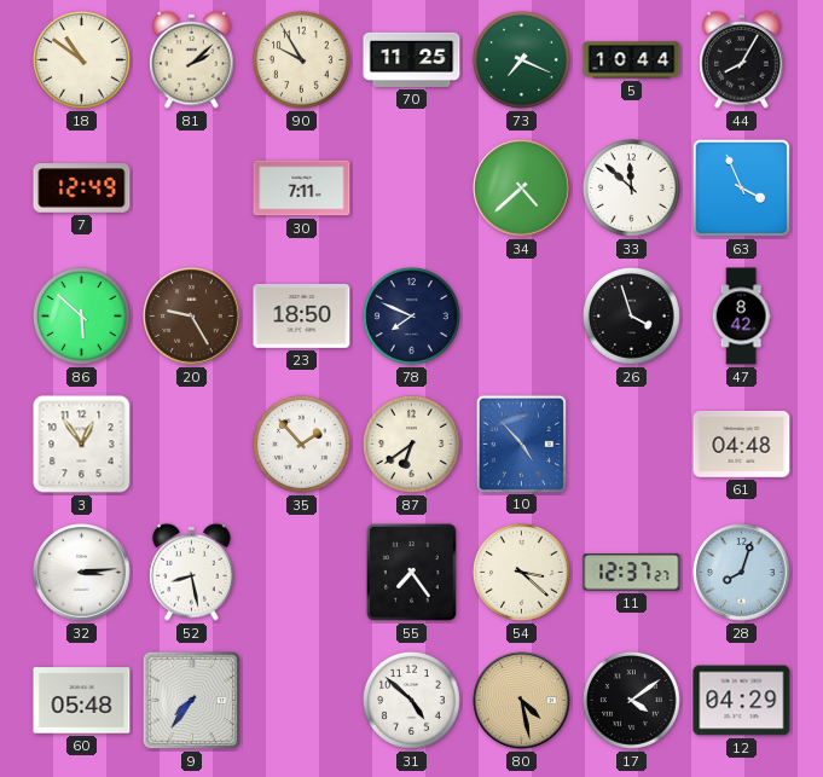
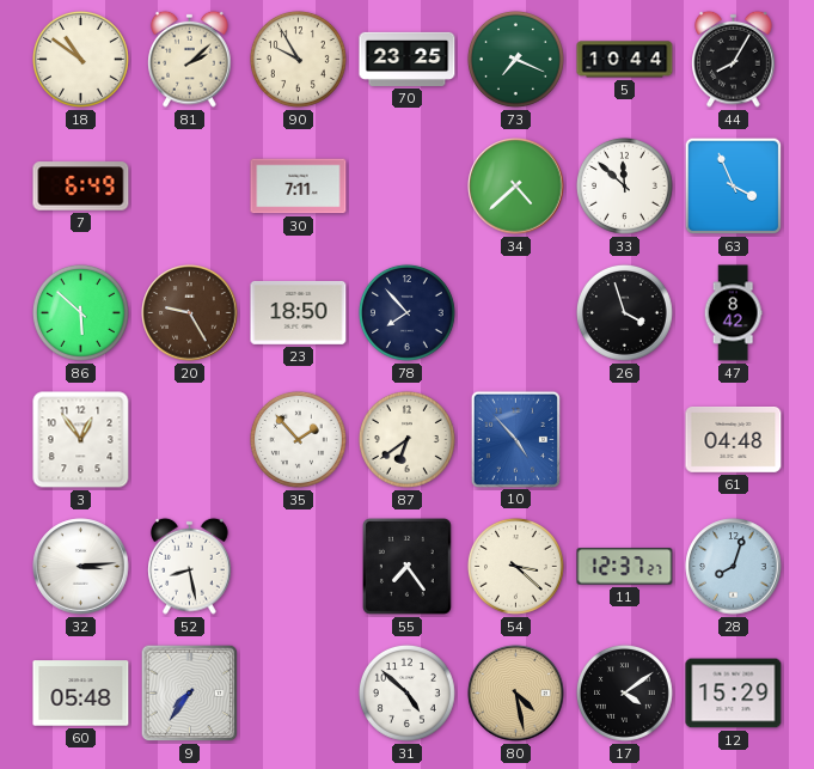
70: 11:25 -> 23:25
7: 12:49 -> 6:49
78: 7:49 -> 7:53
12: 04:29 -> 15:29
